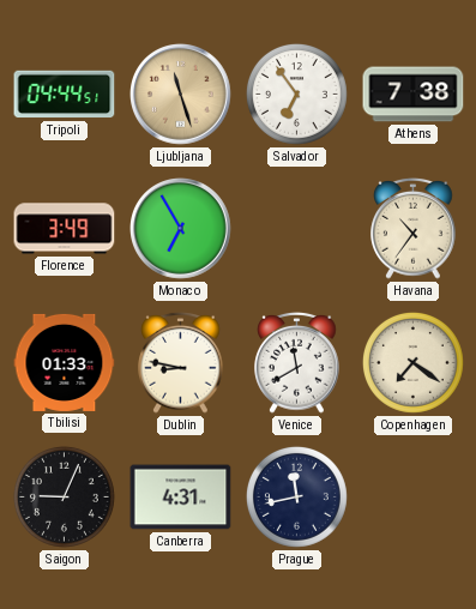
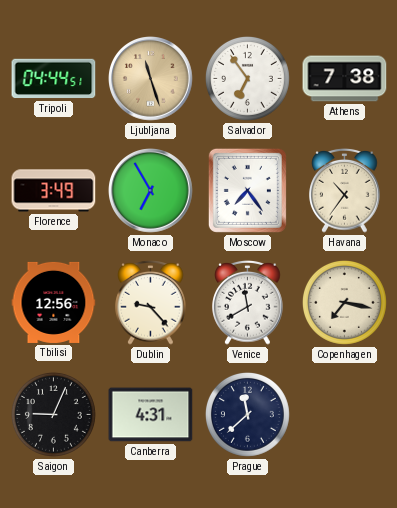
Moscow: none -> 7:24
Tbilisi: 01:33 -> 12:56
Dublin: 8:47 -> 9:23
Copenhagen: 7:21 -> 7:17
Prague: 11:43 -> 11:38
